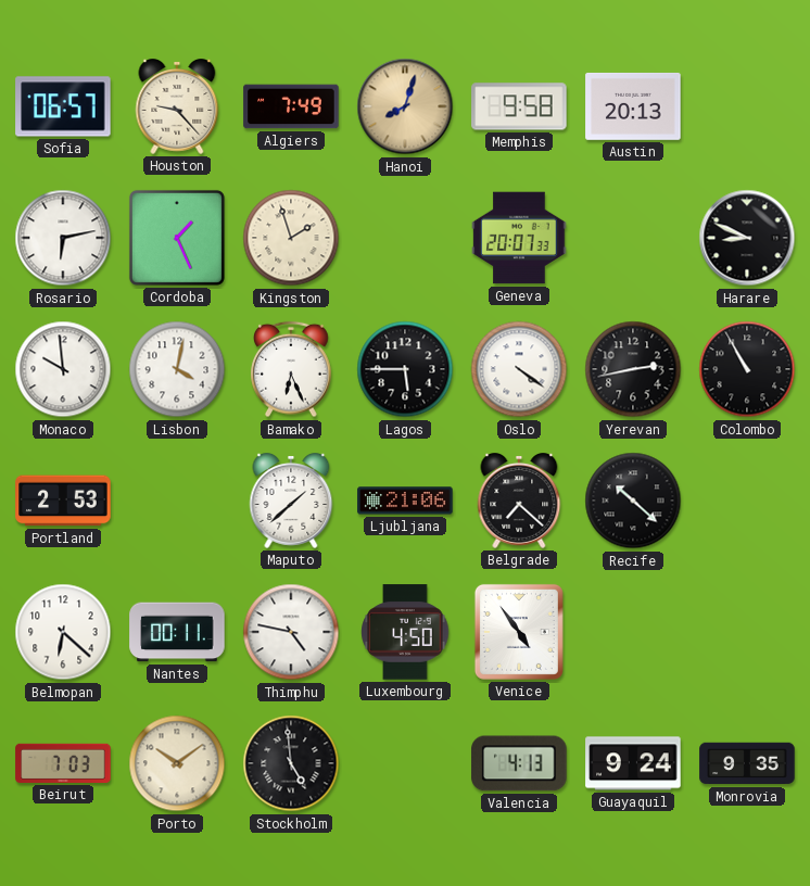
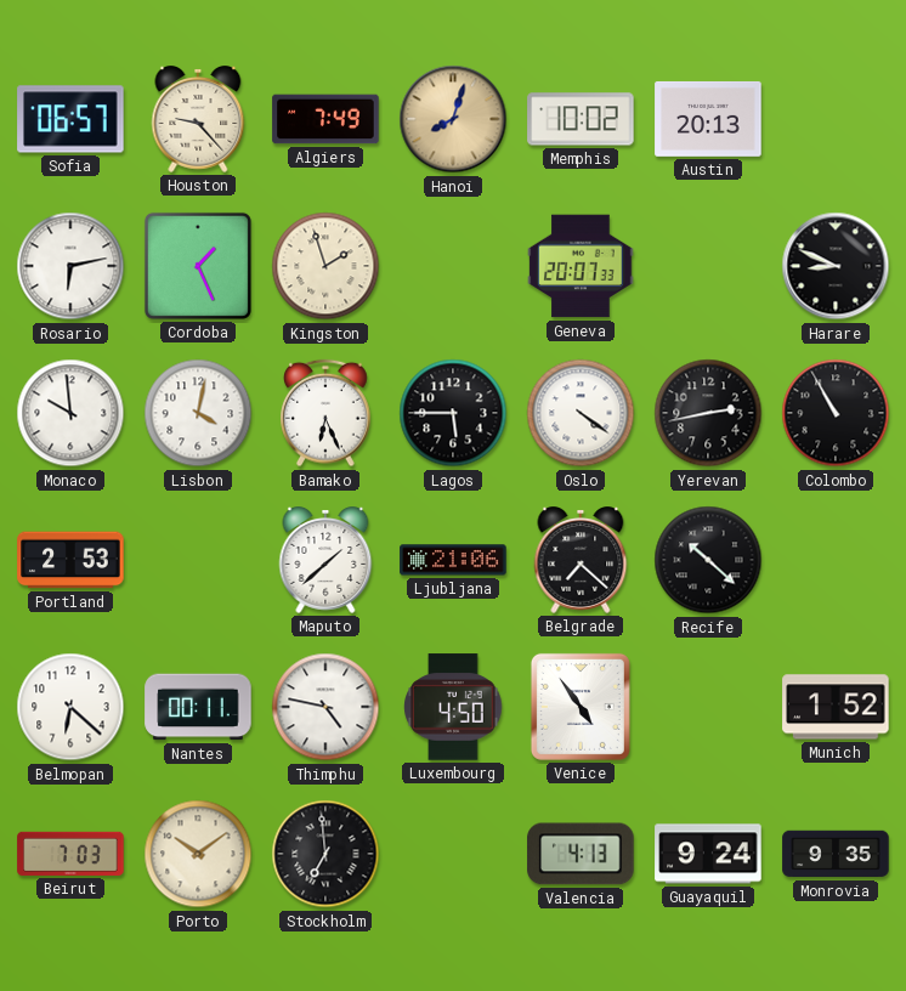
Memphis: 9:58 -> 10:02
Munich: none -> 1:52
Stockholm: 4:59 -> 6:59
